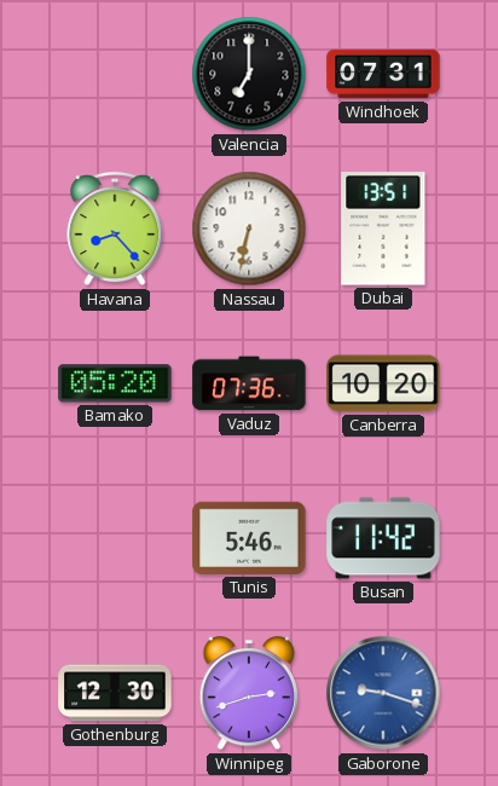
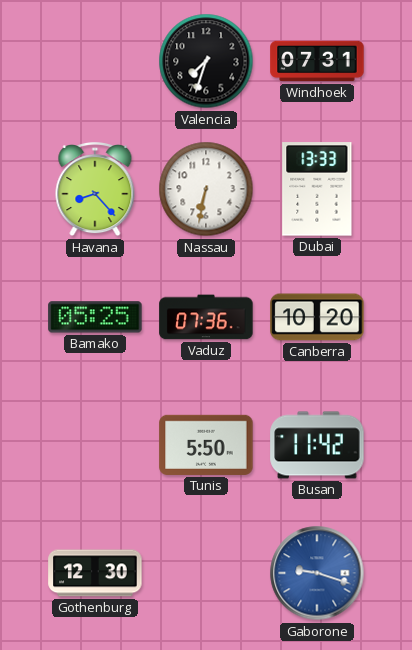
Valencia: 7:00 -> 7:33
Dubai: 13:51 -> 13:33
Bamako: 05:20 -> 05:25
Tunis: 5:46 -> 5:50
Winnipeg: 2:42 -> none
